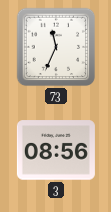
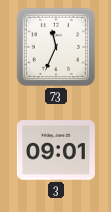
3: 08:56 -> 09:01
